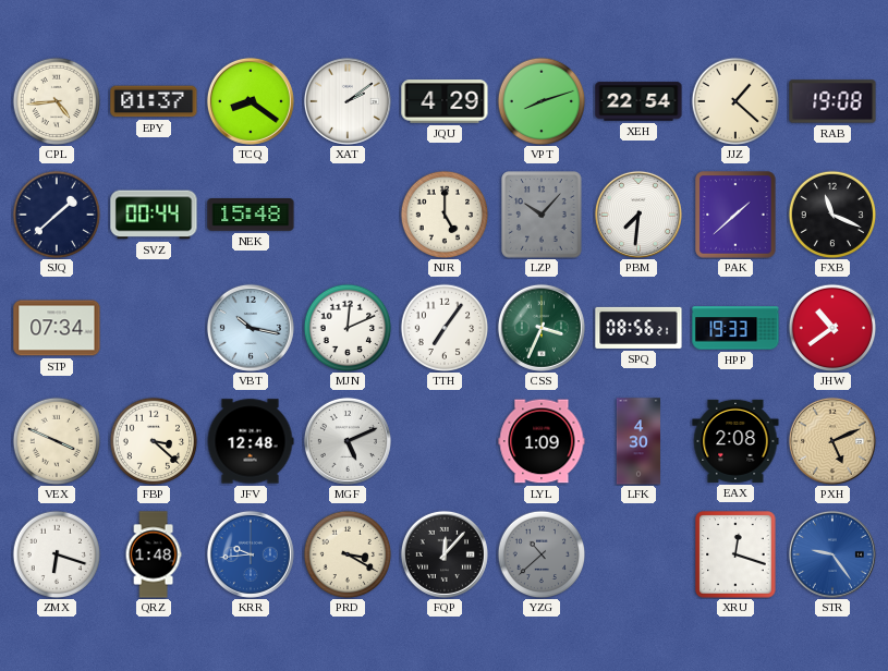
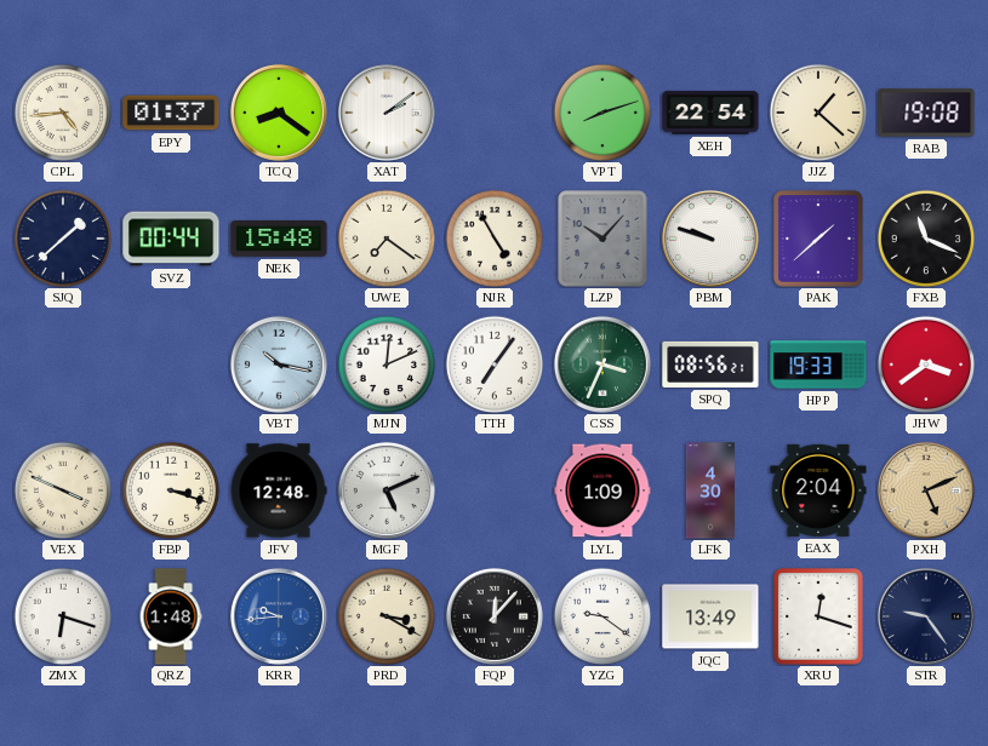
JQU: 4:29 -> none
UWE: none -> 7:21
NJR: 5:00 -> 4:55
PBM: 7:31 -> 9:48
STP: 07:34 -> none
JHW: 10:39 -> 3:39
FBP: 3:22 -> 3:18
EAX: 2:08 -> 2:04
YZG: 10:38 -> 9:21
YZG dial: grey -> white
JQC: none -> 13:49
STR dial: blue -> navy
